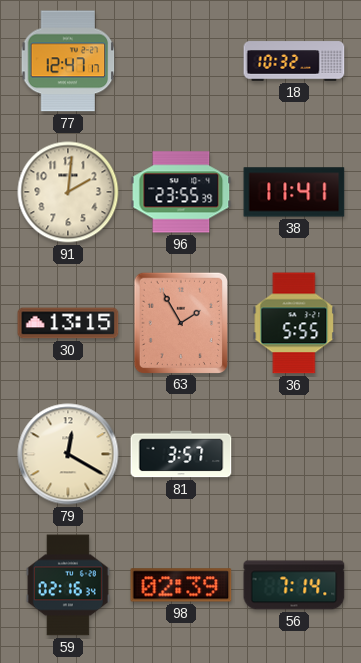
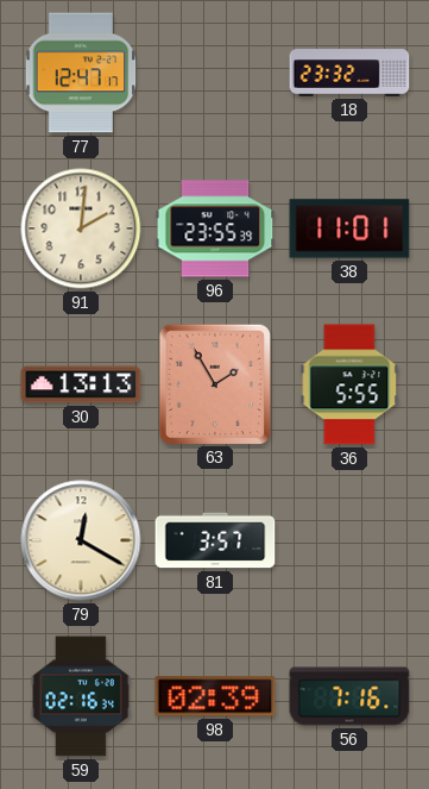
18: 10:32 -> 23:32
38: 11:41 -> 11:01
30: 13:15 -> 13:13
56: 7:14 -> 7:16
